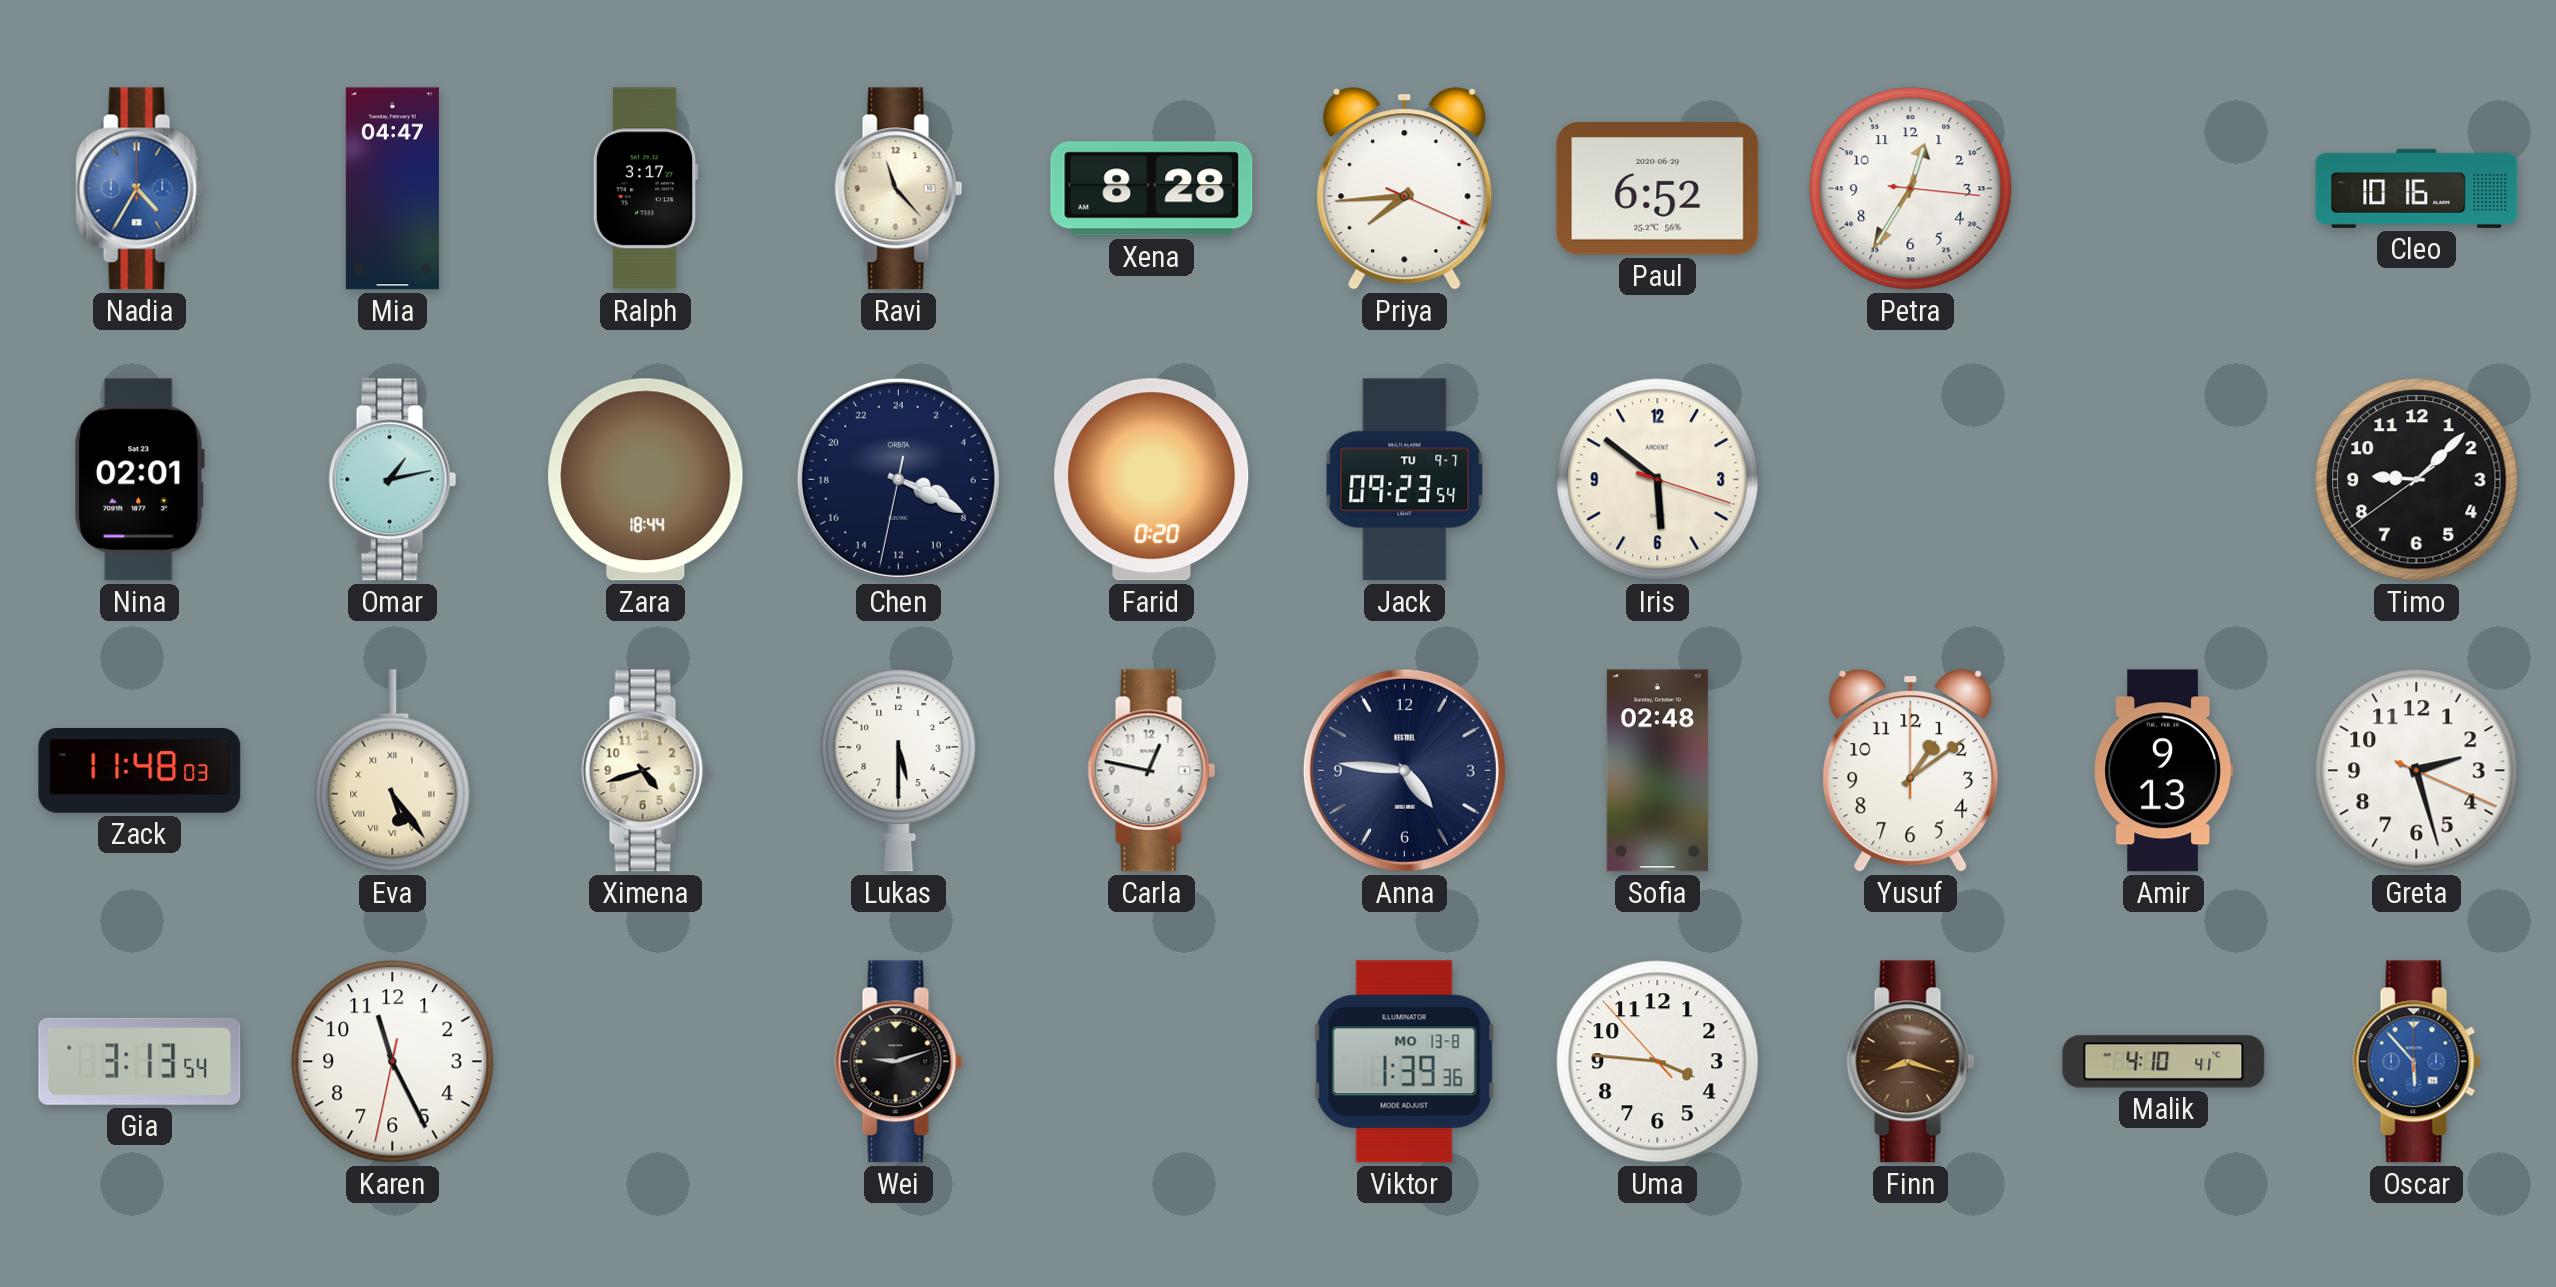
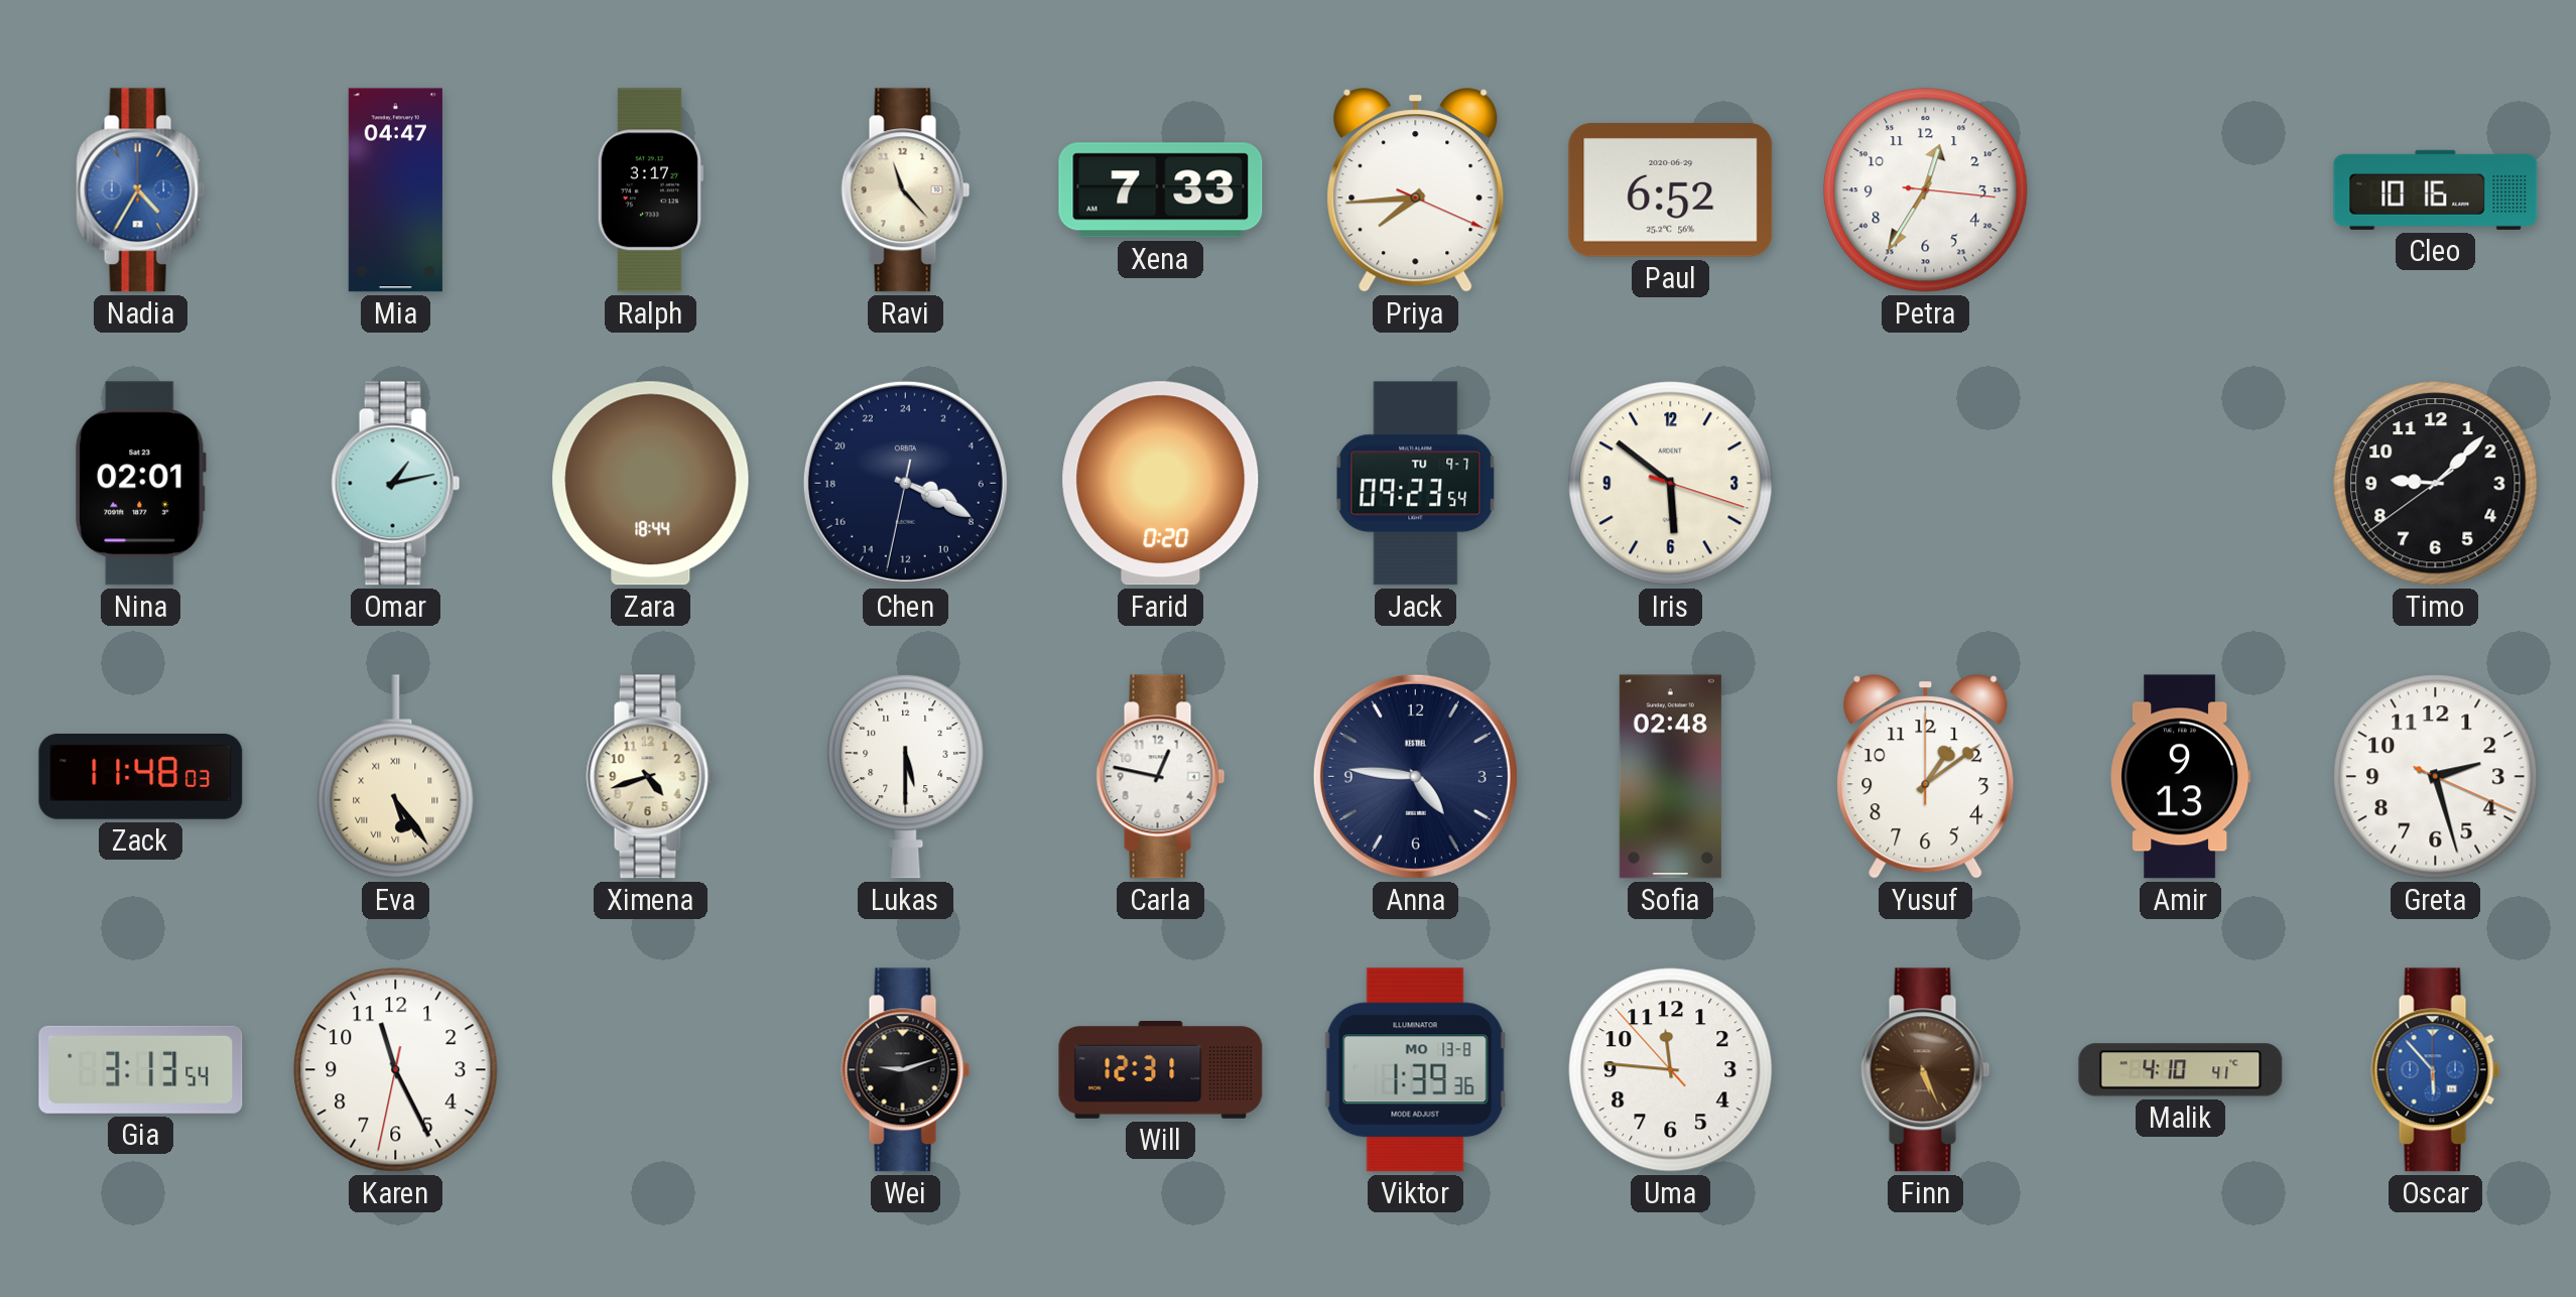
Xena: 8:28 -> 7:33
Will: none -> 12:31
Uma: 3:45 -> 11:45
Finn: 8:18 -> 5:26
